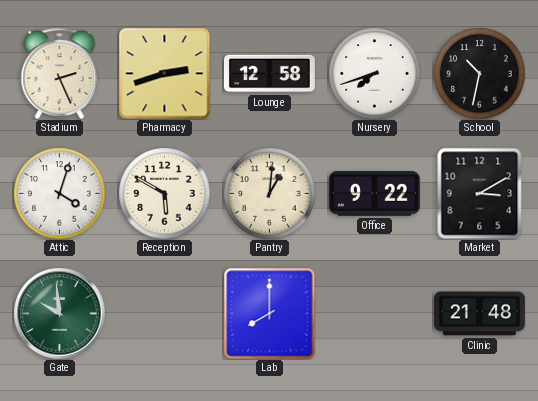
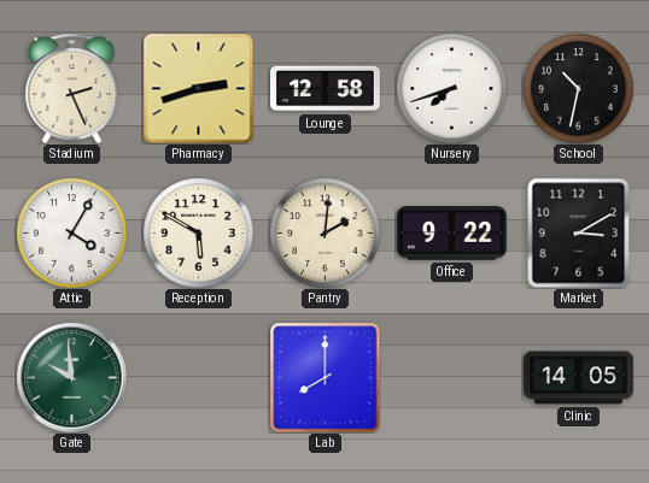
Attic: 4:03 -> 4:05
Pantry: 1:01 -> 2:01
Clinic: 21:48 -> 14:05
